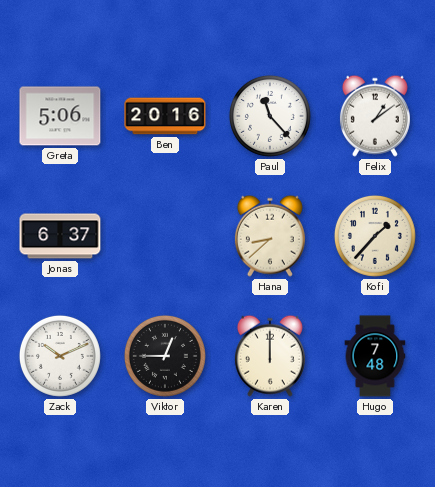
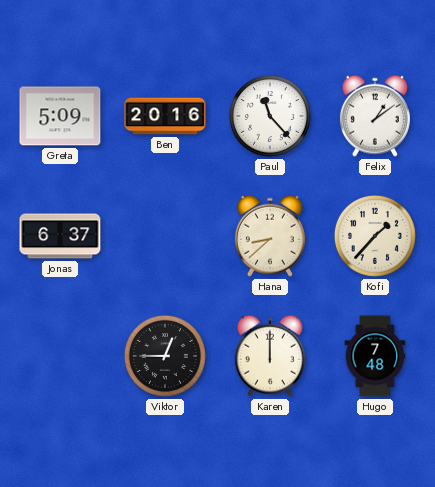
Greta: 5:06 -> 5:09
Zack: 10:11 -> none
